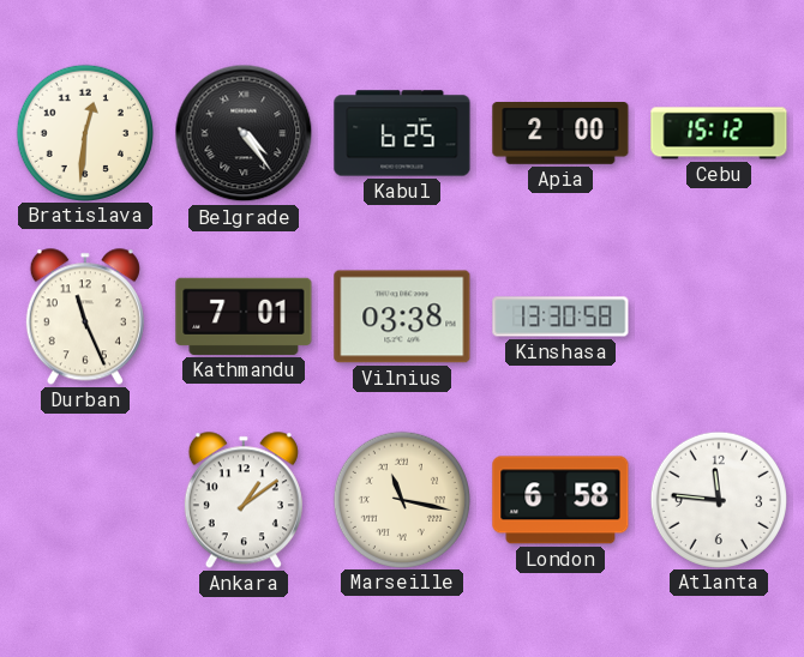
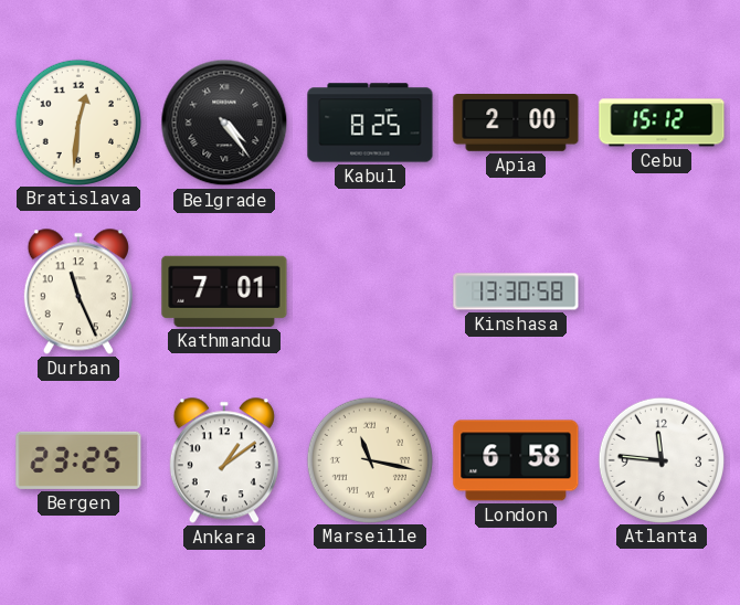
Kabul: 6:25 -> 8:25
Vilnius: 03:38 -> none
Bergen: none -> 23:25
